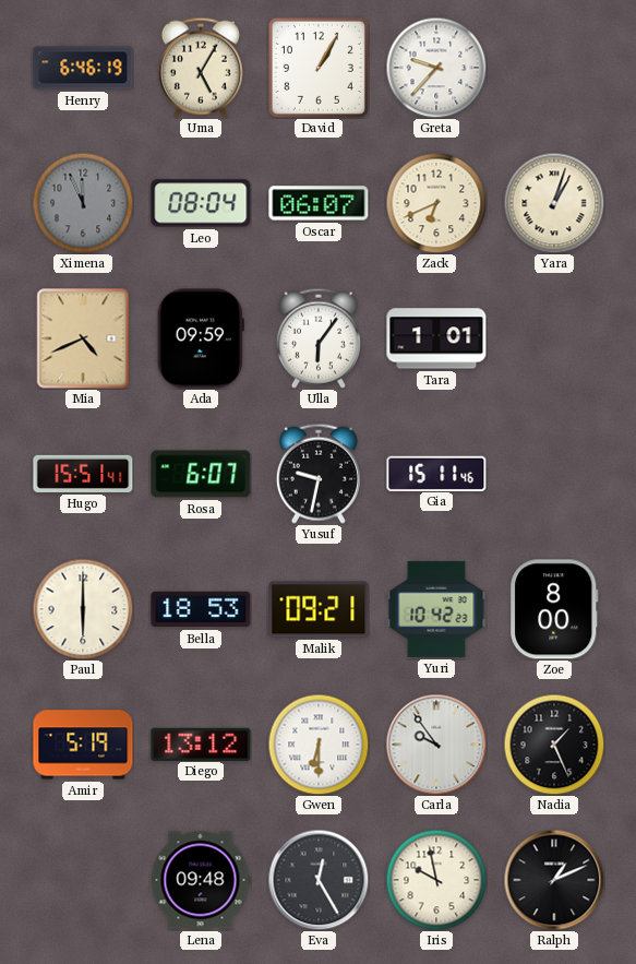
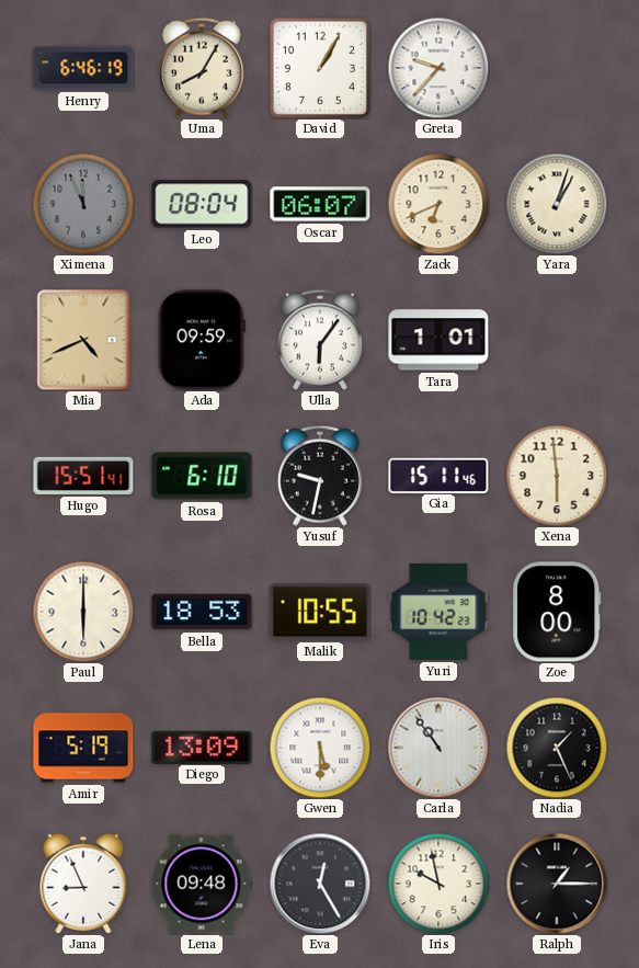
Uma: 5:05 -> 8:05
Rosa: 6:07 -> 6:10
Xena: none -> 5:59
Malik: 09:21 -> 10:55
Diego: 13:12 -> 13:09
Gwen: 6:30 -> 5:30
Carla: 9:54 -> 10:54
Jana: none -> 8:56
Ralph: 1:11 -> 1:15
